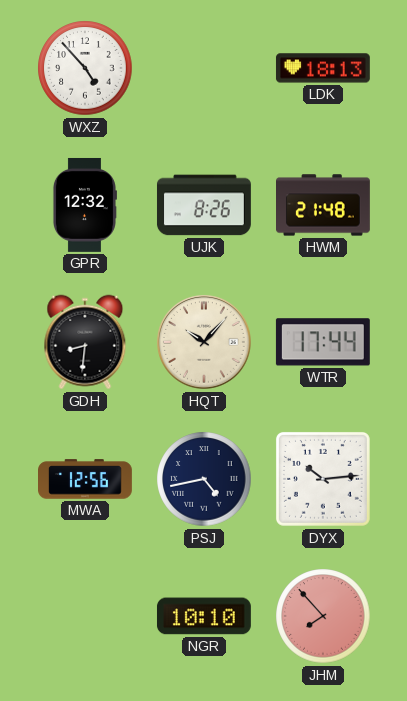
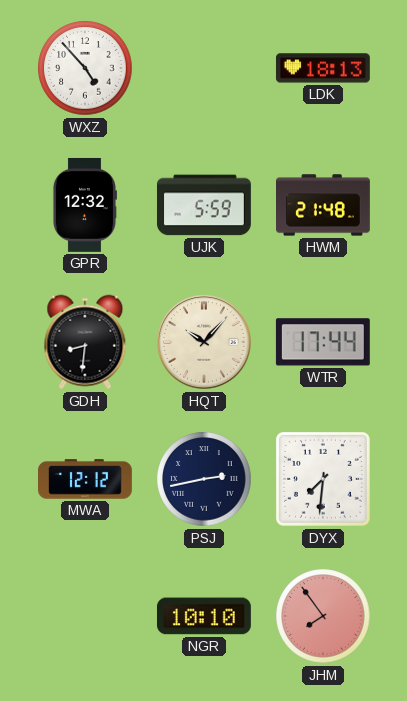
UJK: 8:26 -> 5:59
MWA: 12:56 -> 12:12
PSJ: 4:43 -> 2:43
DYX: 10:14 -> 7:31
JHM: 7:53 -> 7:54
